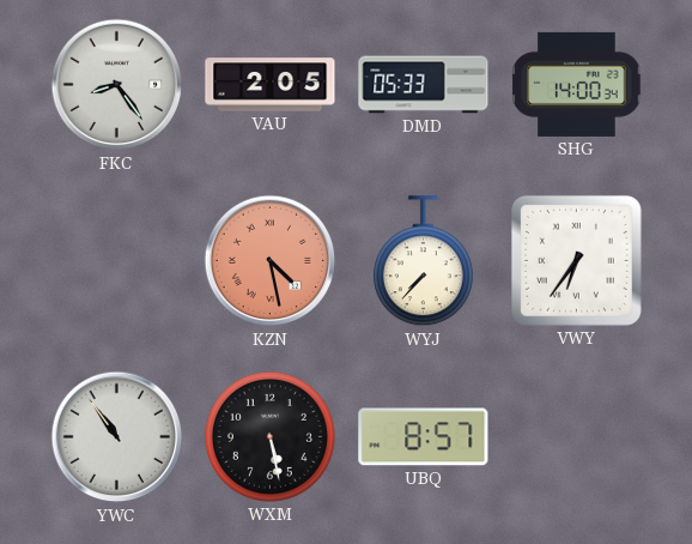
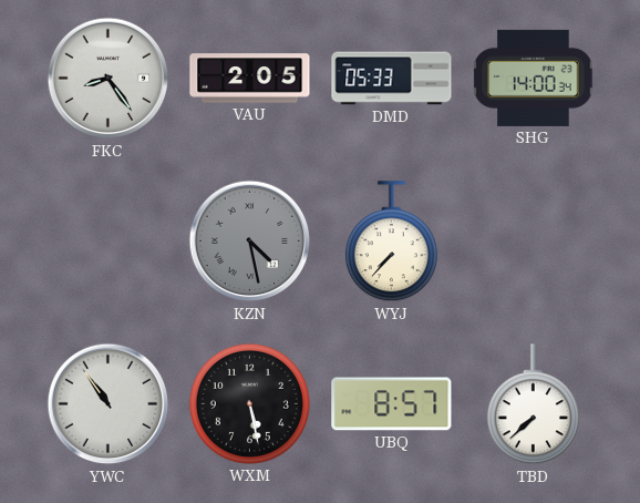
KZN dial: salmon -> grey
VWY: 6:36 -> none
TBD: none -> 7:38
